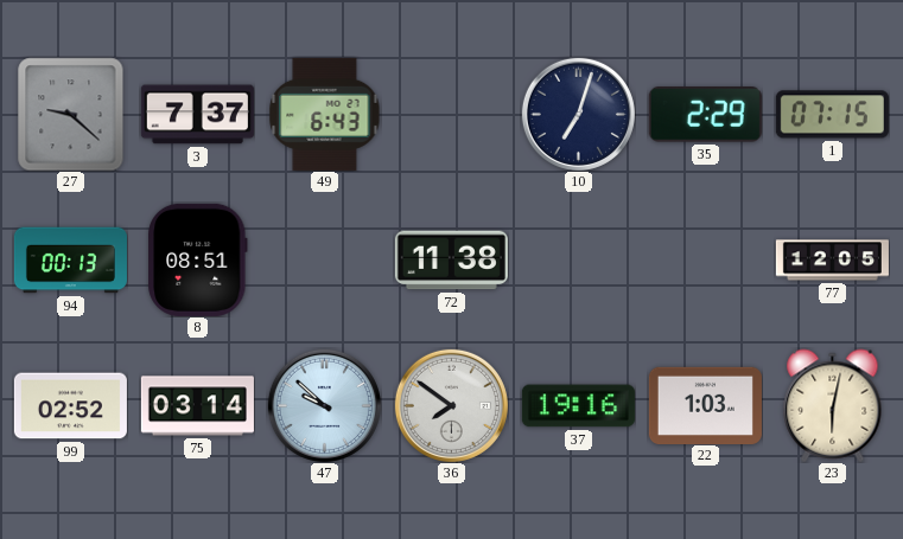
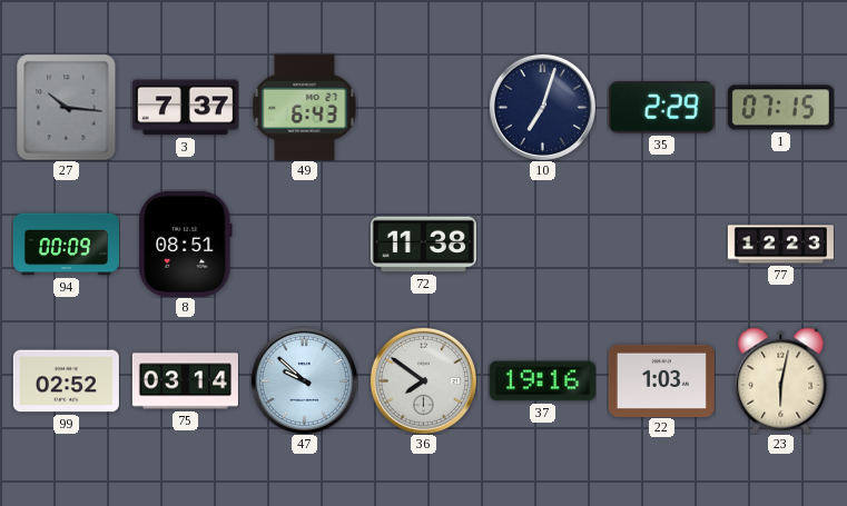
27: 9:22 -> 10:16
94: 00:13 -> 00:09
77: 12:05 -> 12:23
